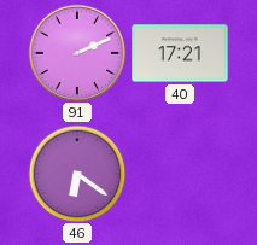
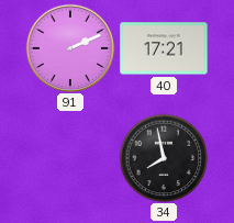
46: 6:21 -> none
34: none -> 7:58
